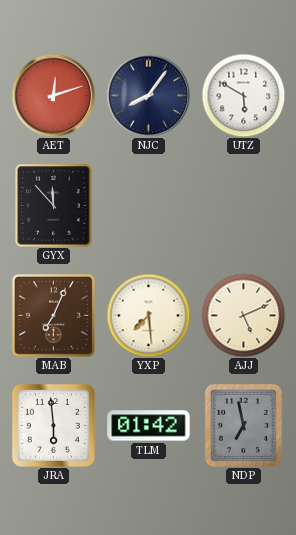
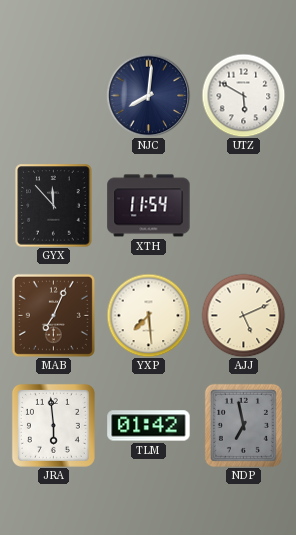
AET: 12:12 -> none
NJC: 8:06 -> 8:01
XTH: none -> 11:54
